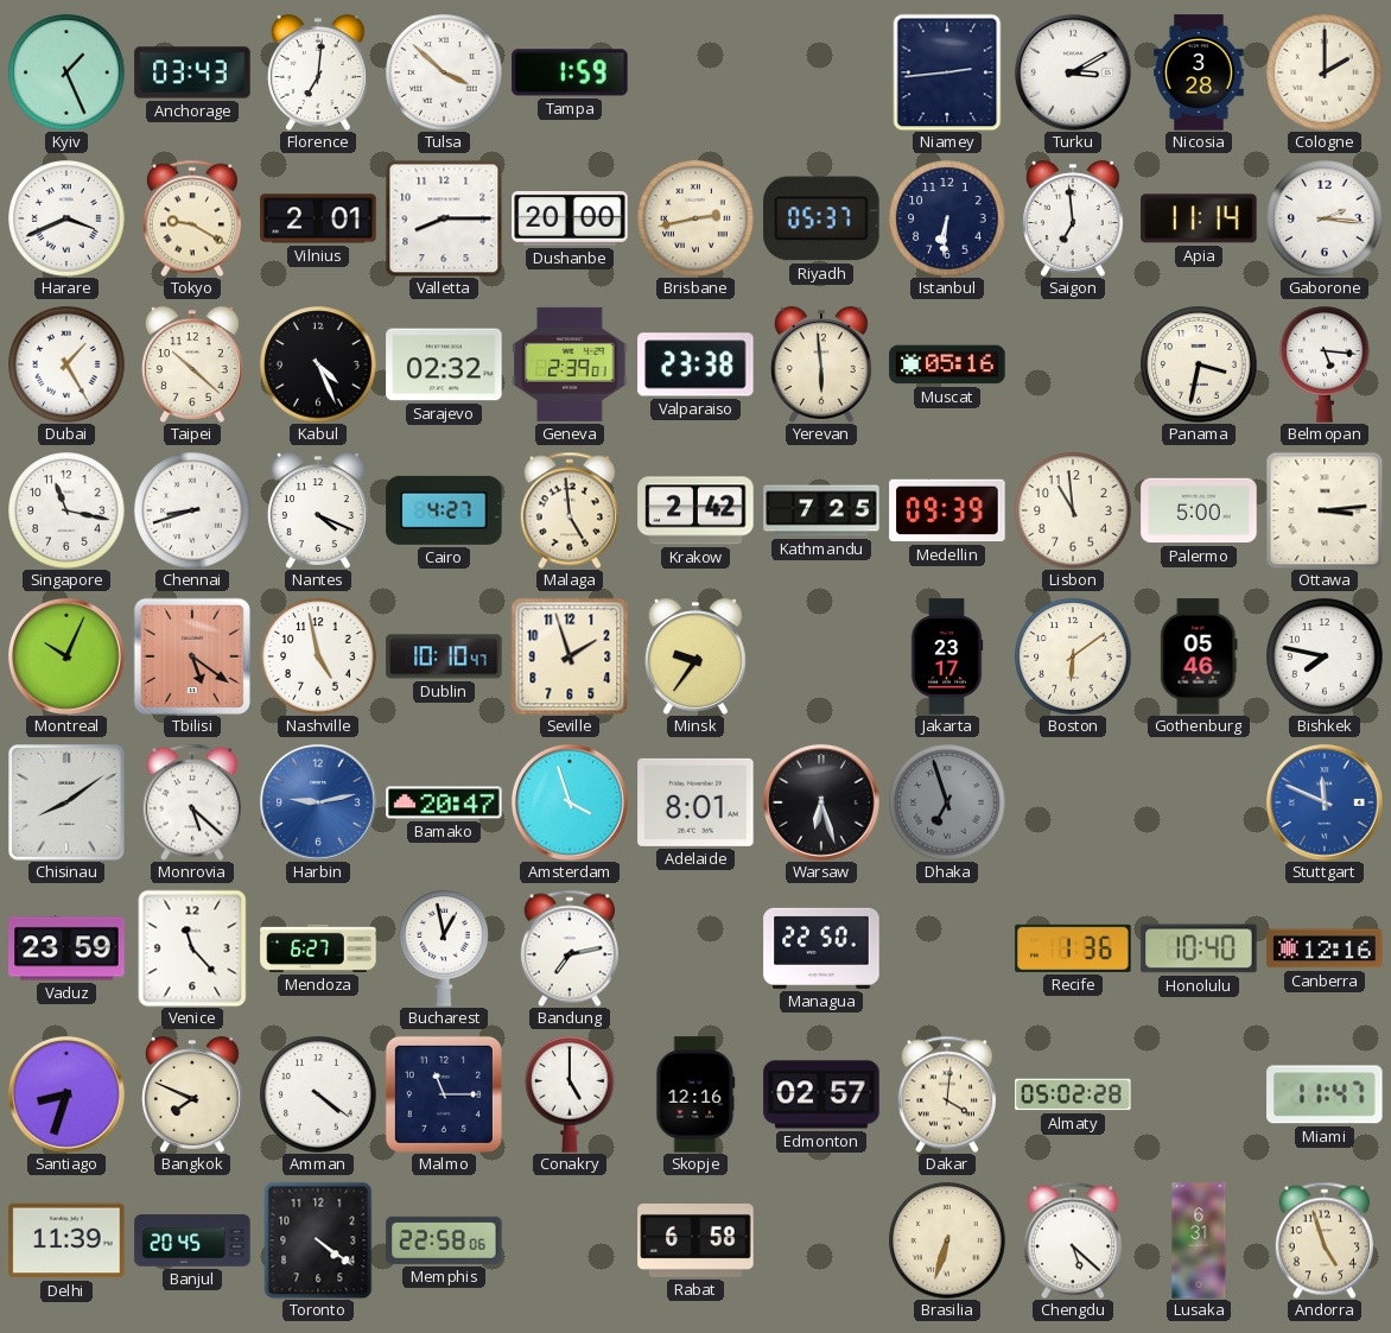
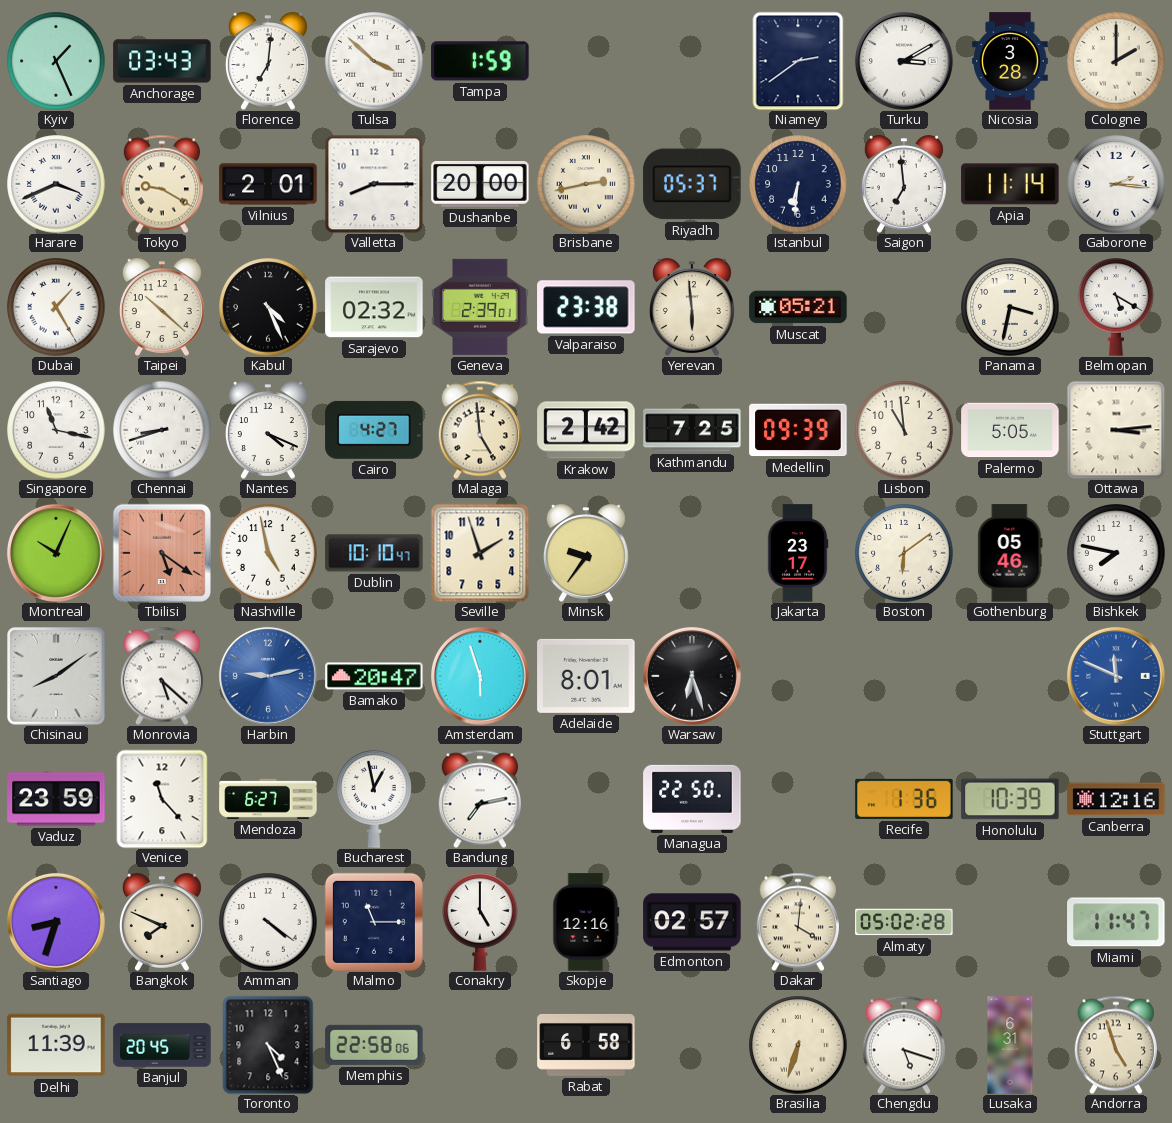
Niamey: 2:44 -> 2:39
Muscat: 05:16 -> 05:21
Belmopan: 5:16 -> 5:20
Palermo: 5:00 -> 5:05
Amsterdam: 3:57 -> 5:57
Dhaka: 6:57 -> none
Honolulu: 10:40 -> 10:39
Toronto: 4:21 -> 4:26
Chengdu: 5:22 -> 5:18
